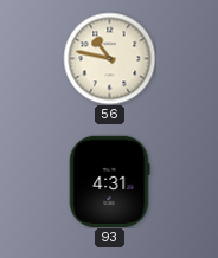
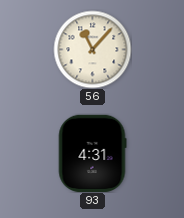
56: 10:47 -> 11:07
